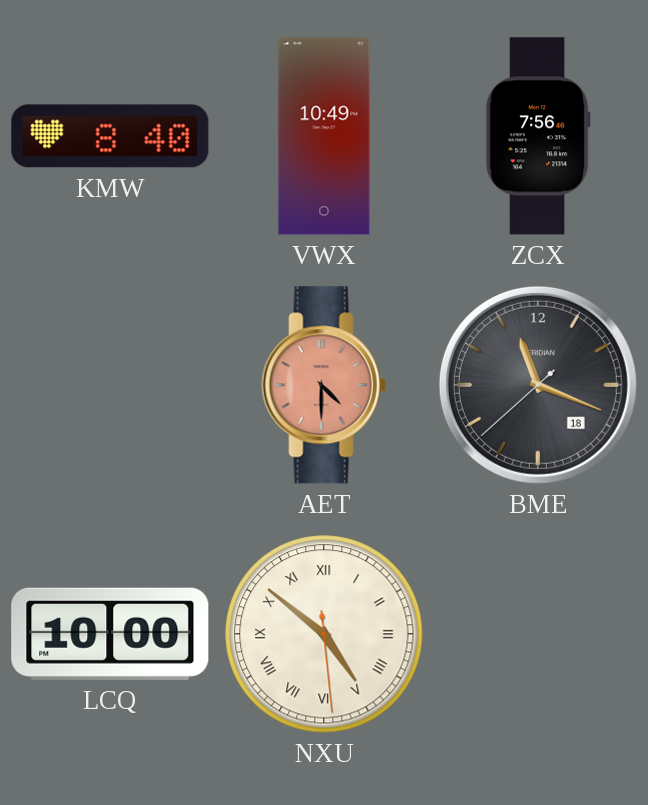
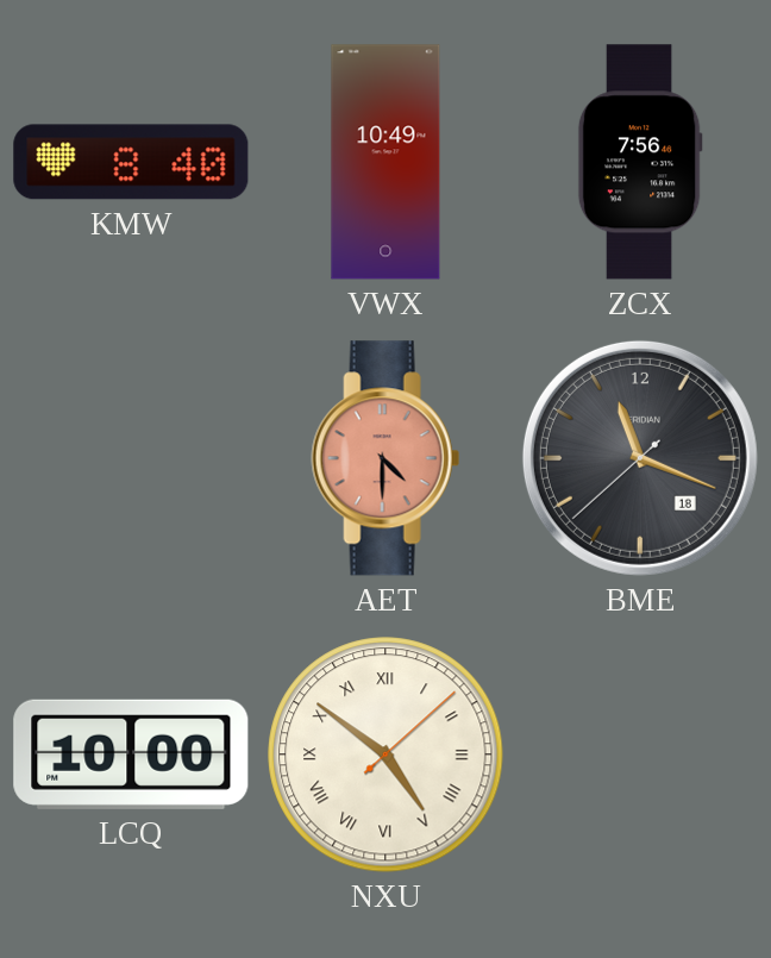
NXU: 4:51:29 -> 4:51:08
